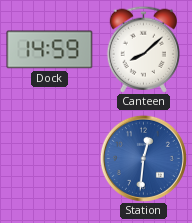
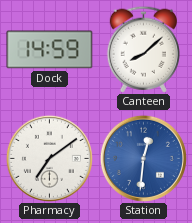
Pharmacy: none -> 7:09
